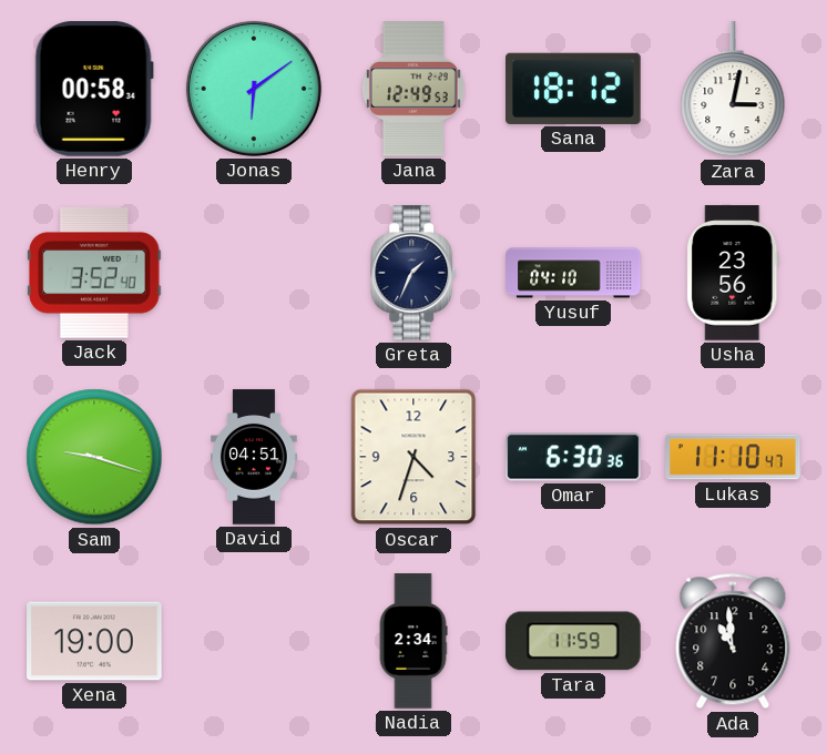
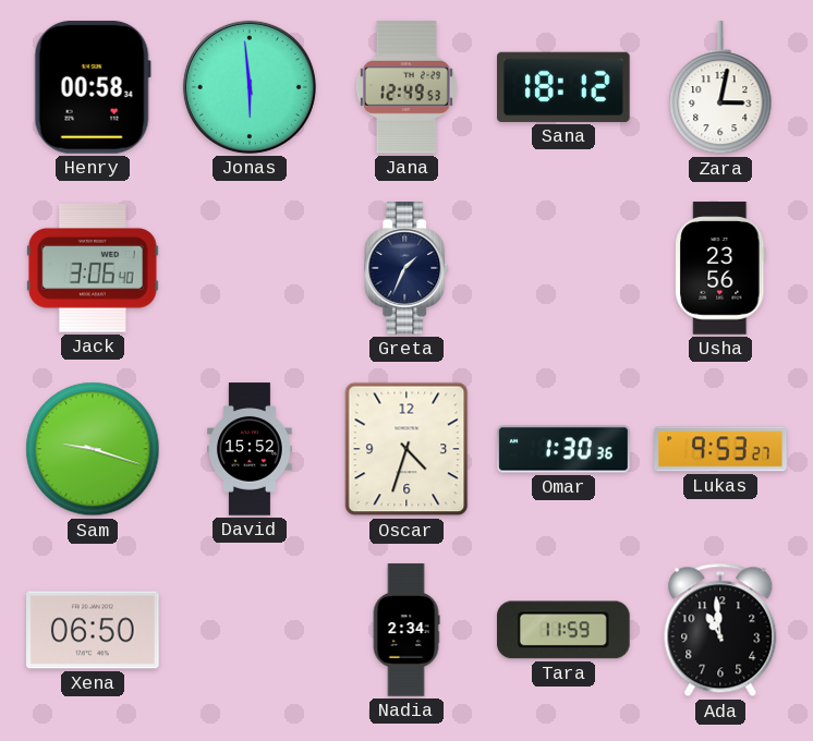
Jonas: 6:09 -> 5:59
Jack: 3:52 -> 3:06
Yusuf: 04:10 -> none
David: 04:51 -> 15:52
Omar: 6:30 -> 1:30
Lukas: 11:10 -> 9:53
Xena: 19:00 -> 06:50
